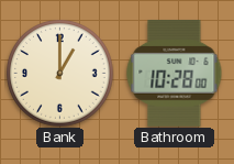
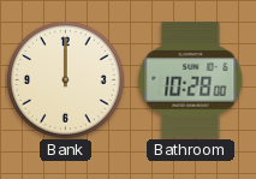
Bank: 1:00 -> 12:00
